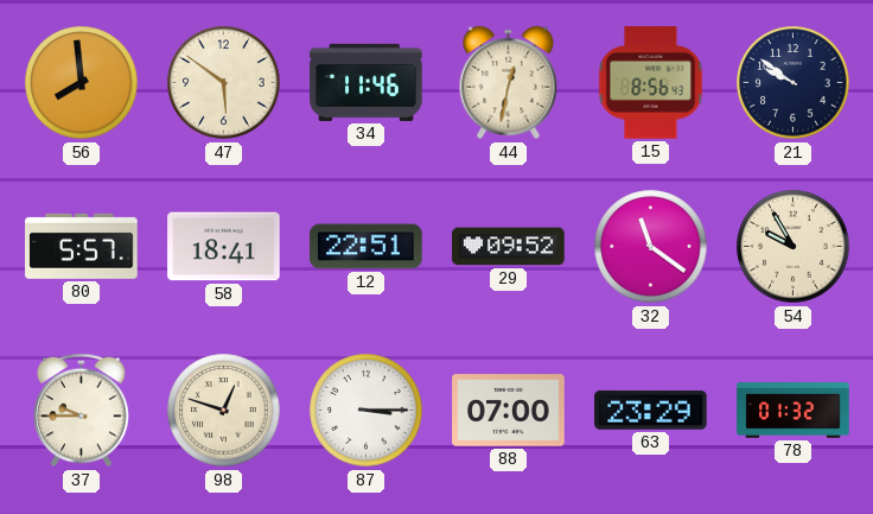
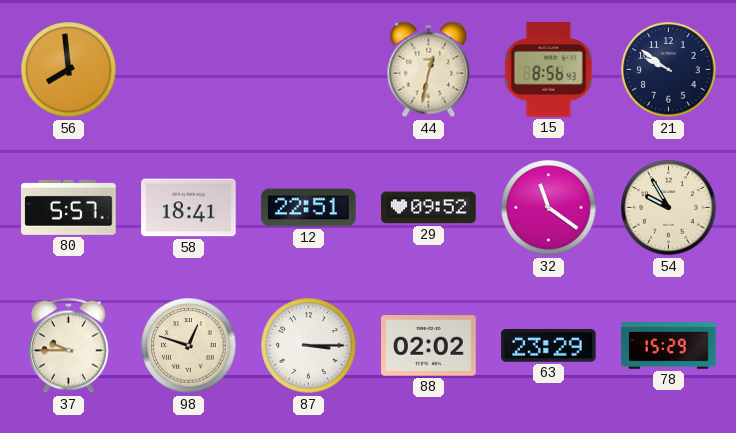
47: 5:51 -> none
34: 11:46 -> none
88: 07:00 -> 02:02
78: 01:32 -> 15:29
